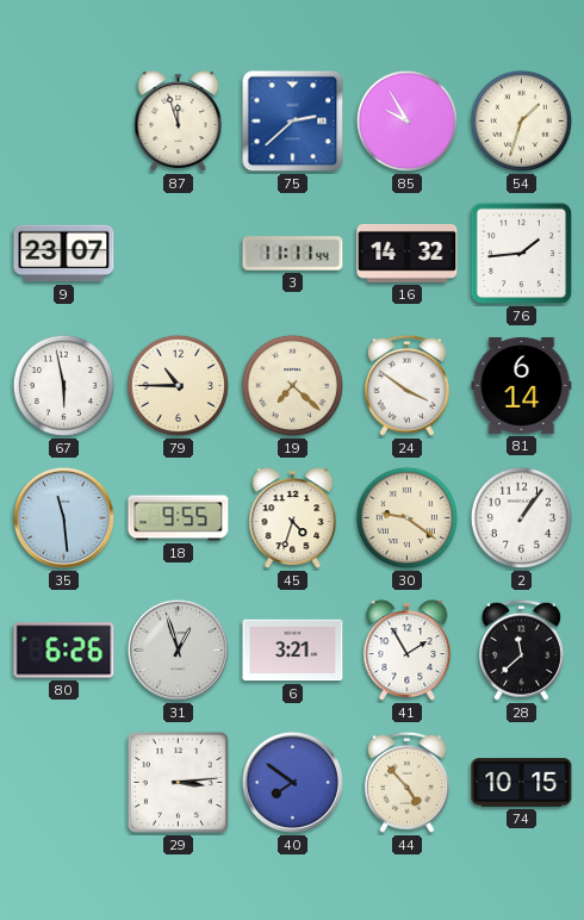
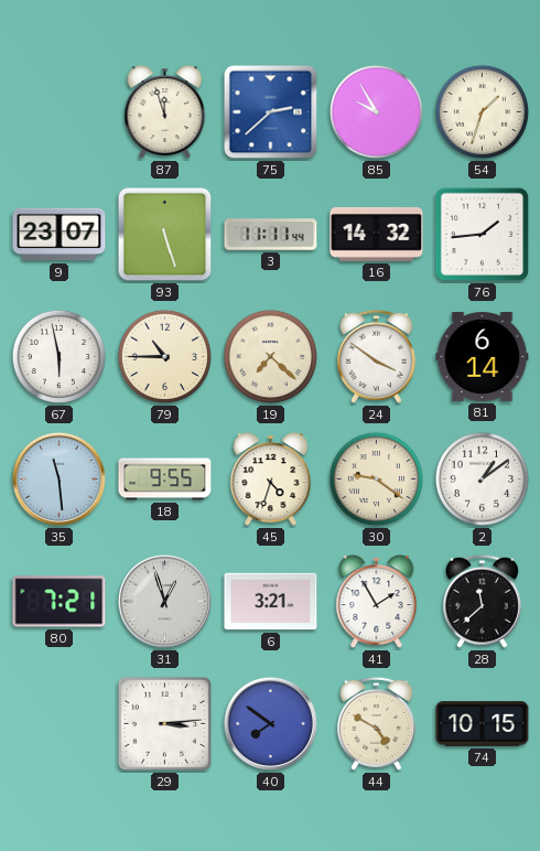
93: none -> 5:27
2: 1:06 -> 1:09
80: 6:26 -> 7:21
44: 4:53 -> 4:50
